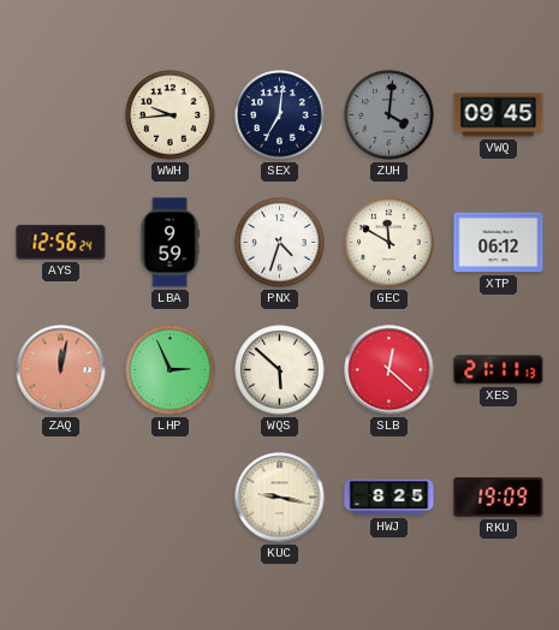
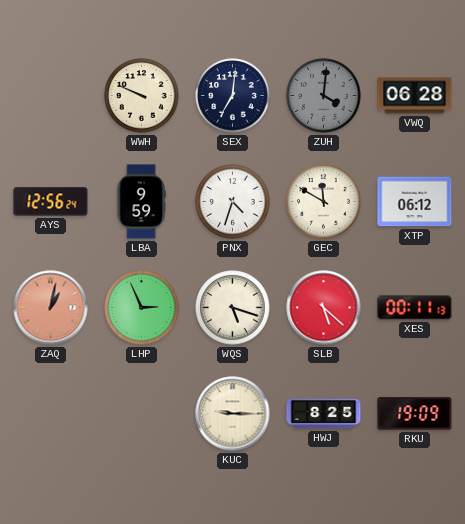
WWH: 9:44 -> 9:49
VWQ: 09:45 -> 06:28
ZAQ: 12:02 -> 1:02
WQS: 5:52 -> 5:18
SLB: 12:22 -> 5:22
XES: 21:11 -> 00:11
KUC: 9:17 -> 9:15
